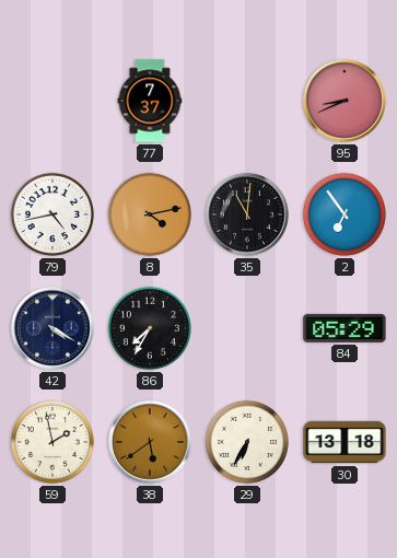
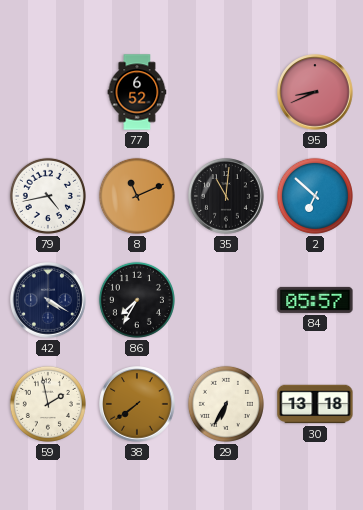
77: 7:37 -> 6:52
8: 4:13 -> 11:11
2: 6:54 -> 6:52
84: 05:29 -> 05:57
38: 5:39 -> 7:39
